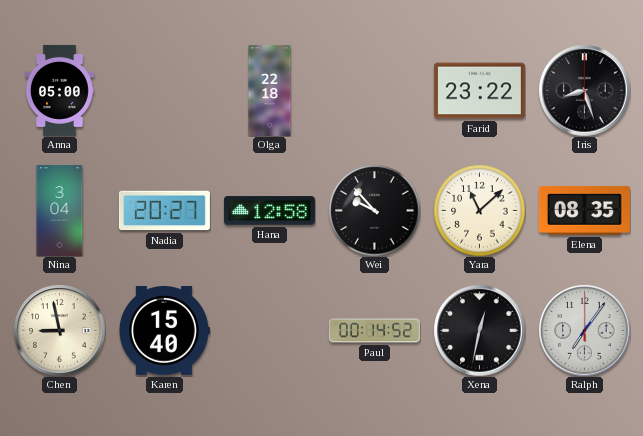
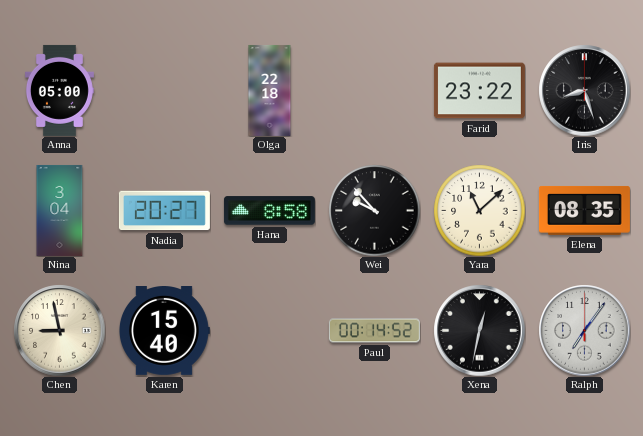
Hana: 12:58 -> 8:58
